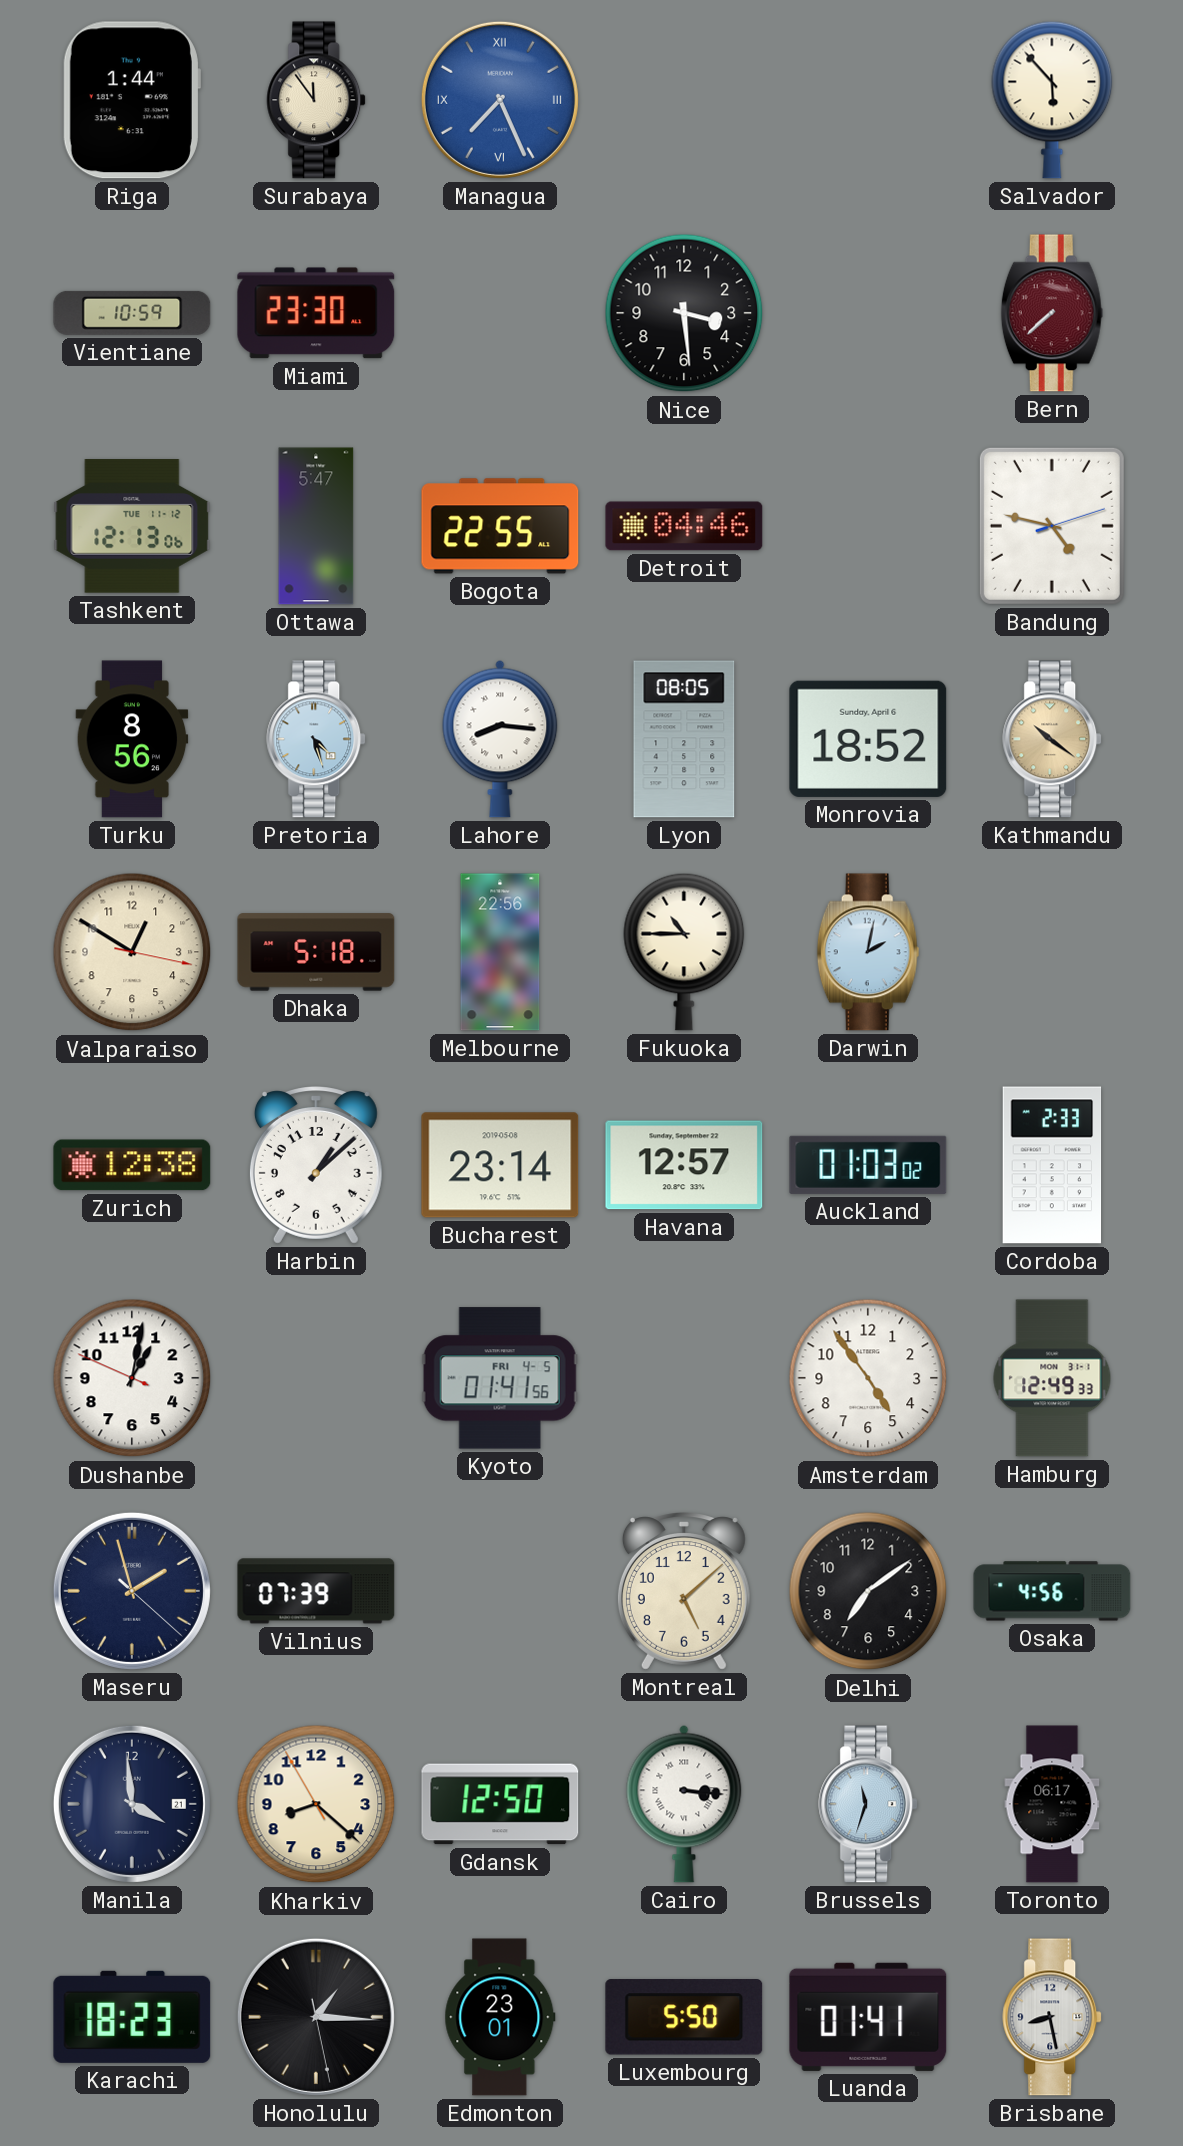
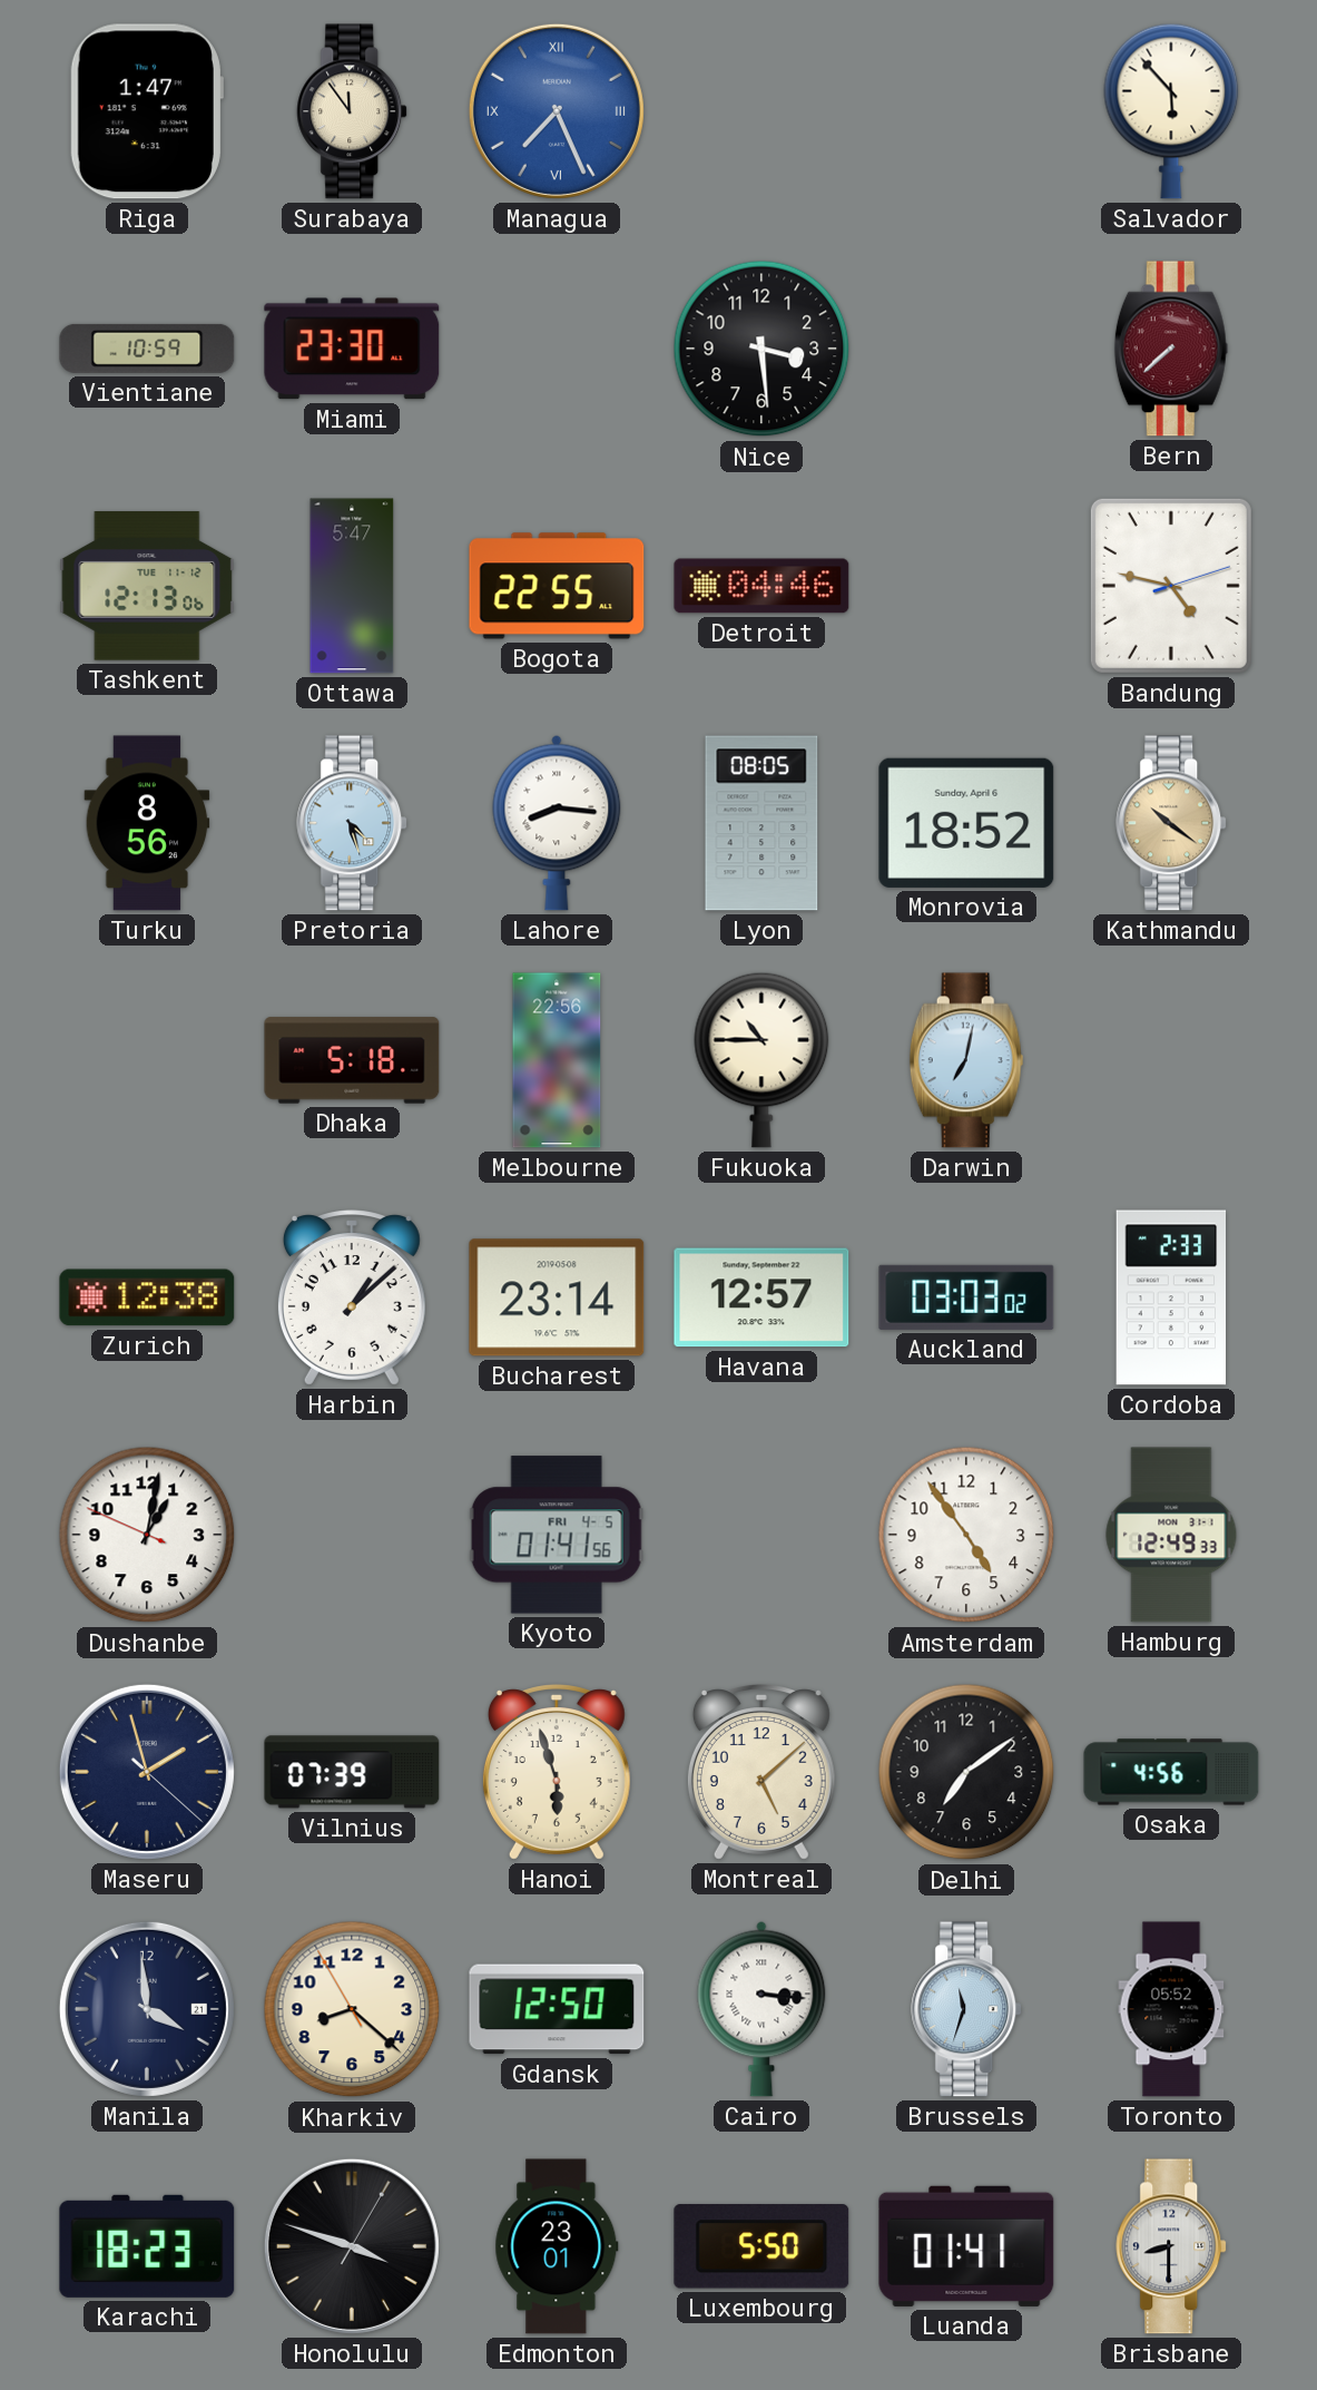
Riga: 1:44 -> 1:47
Valparaiso: 12:50 -> none
Darwin: 2:02 -> 7:02
Auckland: 01:03 -> 03:03
Hanoi: none -> 5:57
Toronto: 06:17 -> 05:52
Honolulu: 1:15 -> 3:48
Brisbane: 8:28 -> 8:30
